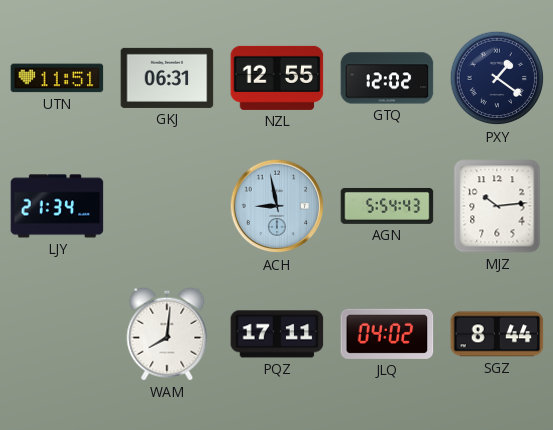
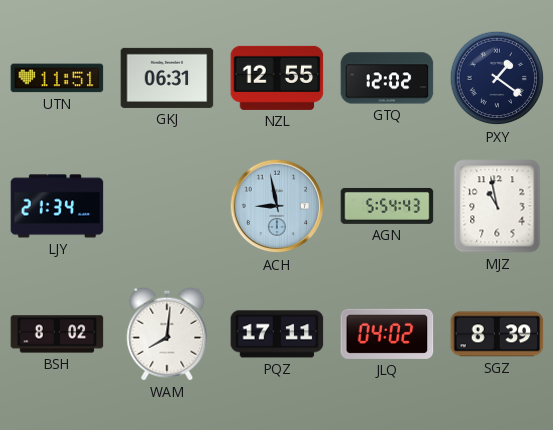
MJZ: 10:14 -> 10:58
BSH: none -> 8:02
SGZ: 8:44 -> 8:39
